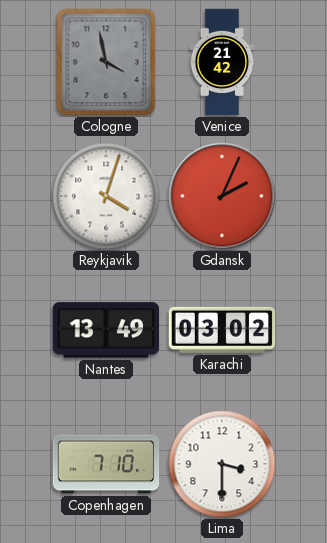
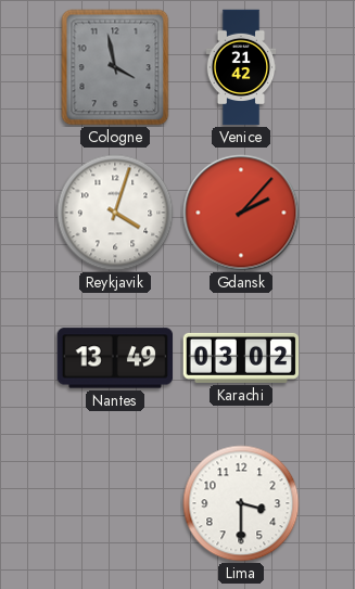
Gdansk: 2:04 -> 2:07
Copenhagen: 7:10 -> none
